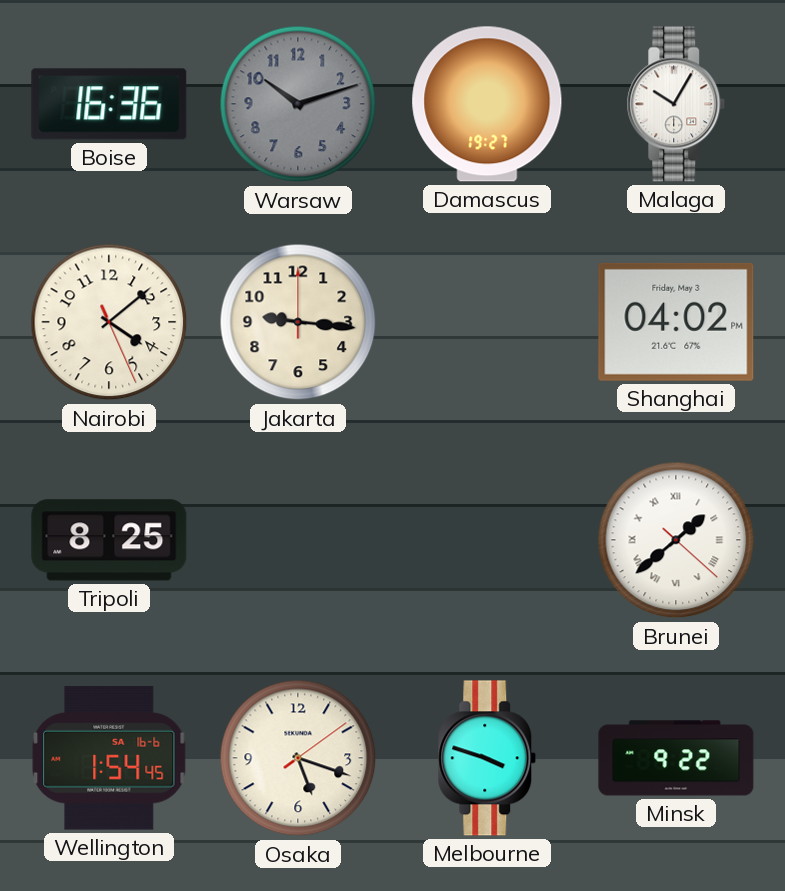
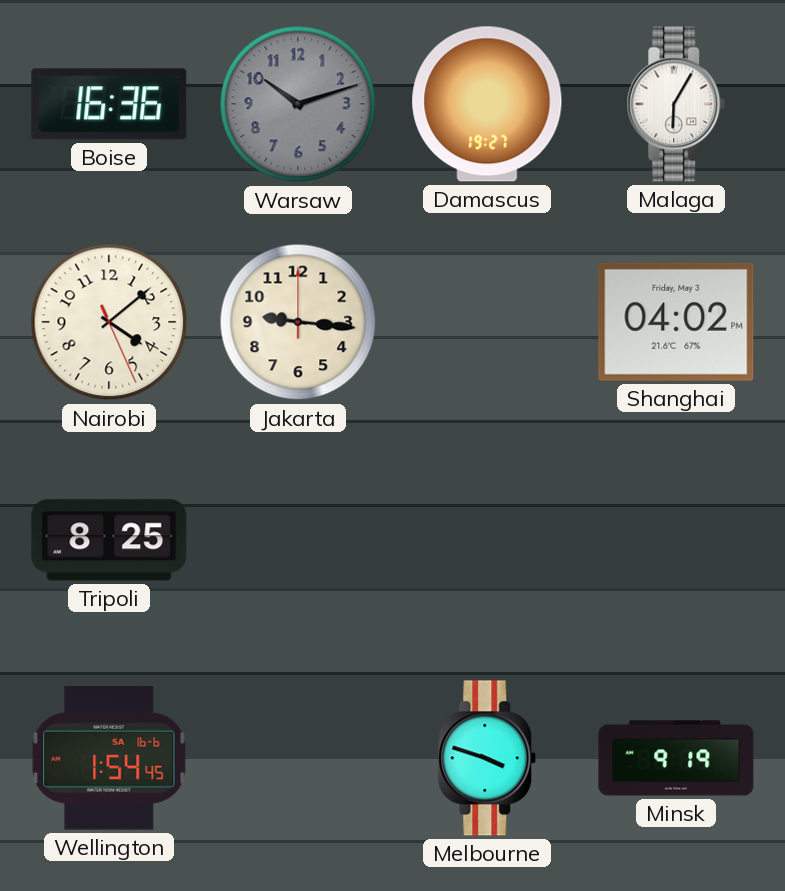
Malaga: 10:05 -> 6:05
Brunei: 1:38 -> none
Osaka: 5:18 -> none
Minsk: 9:22 -> 9:19
